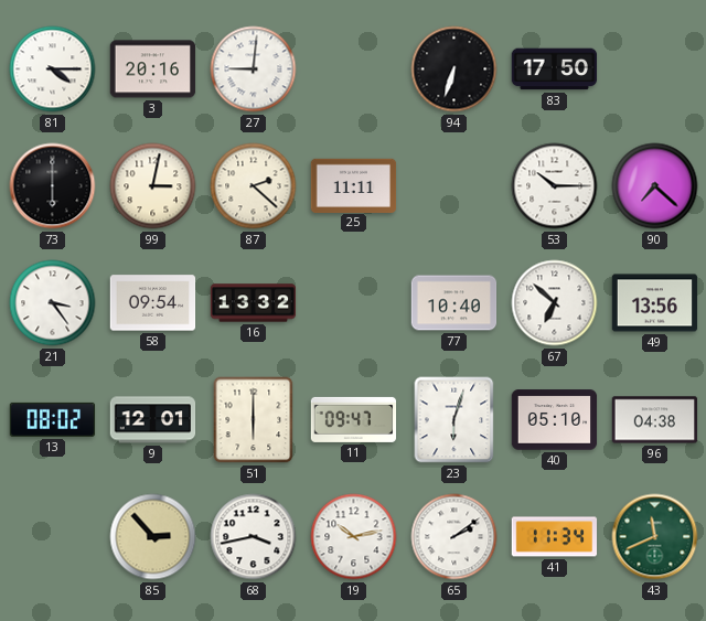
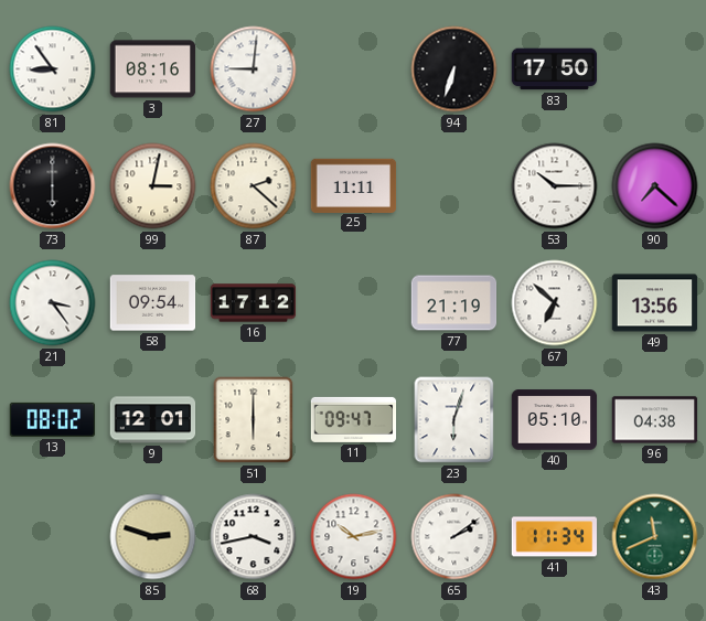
81: 4:15 -> 8:54
3: 20:16 -> 08:16
16: 13:32 -> 17:12
77: 10:40 -> 21:19
85: 2:53 -> 2:48
